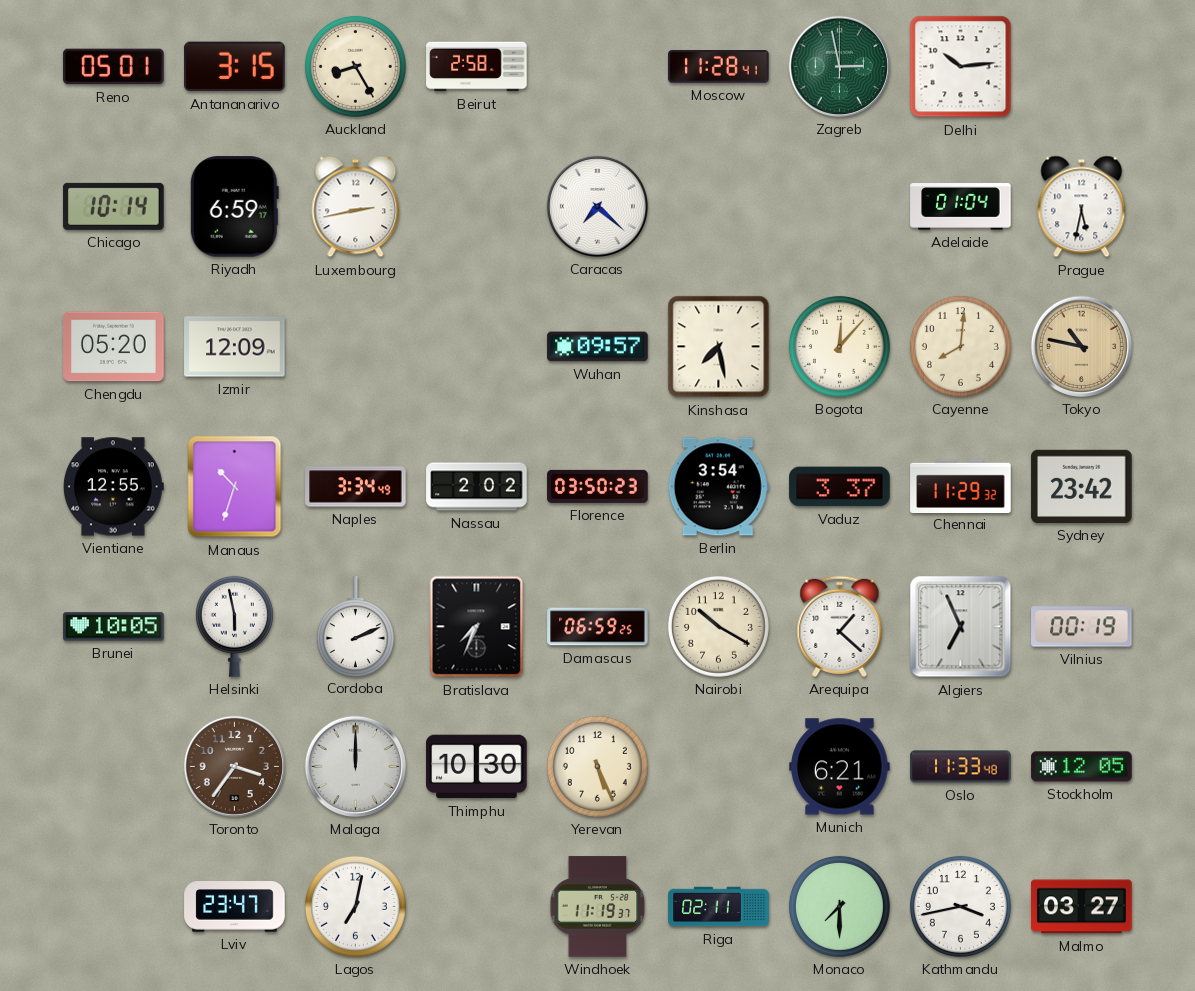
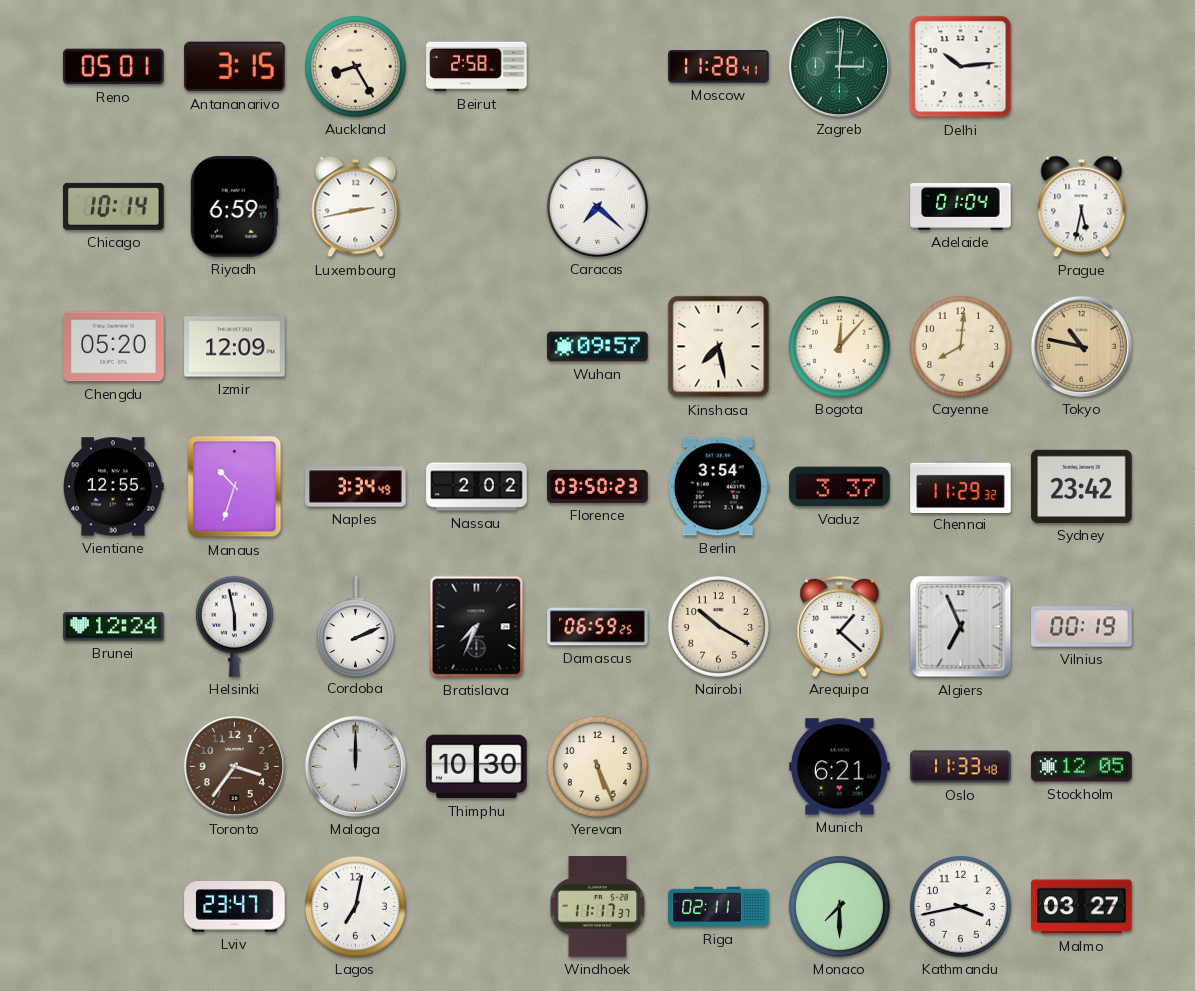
Zagreb: 2:58 -> 3:01
Brunei: 10:05 -> 12:24
Windhoek: 11:19 -> 11:17
